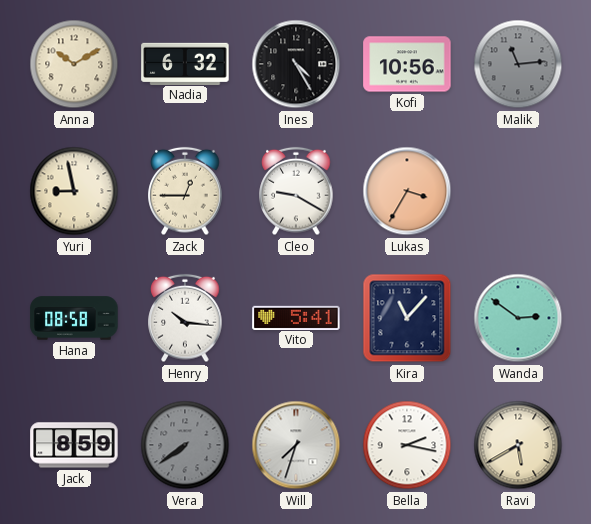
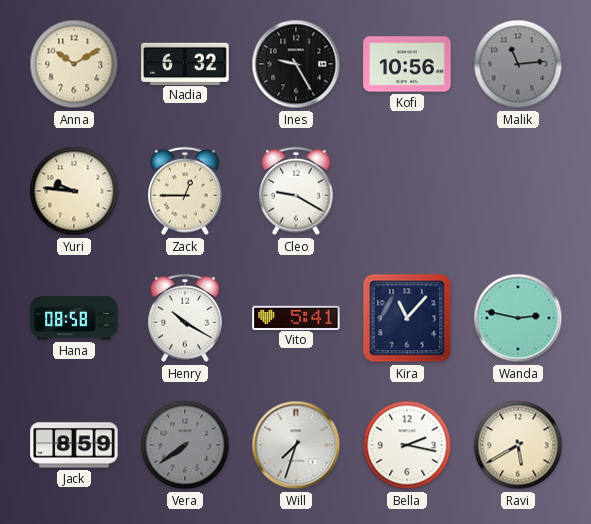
Ines: 4:25 -> 9:25
Yuri: 8:58 -> 9:46
Lukas: 3:35 -> none
Henry: 10:16 -> 10:20
Wanda: 2:51 -> 2:47
